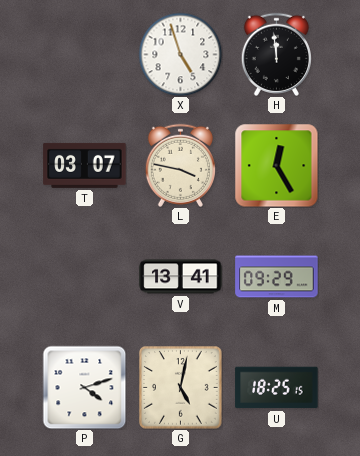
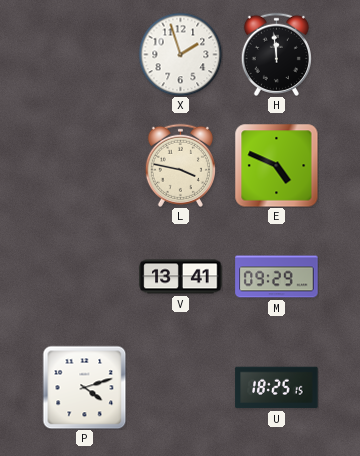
X: 4:57 -> 1:57
T: 03:07 -> none
E: 12:25 -> 4:49
G: 5:02 -> none
